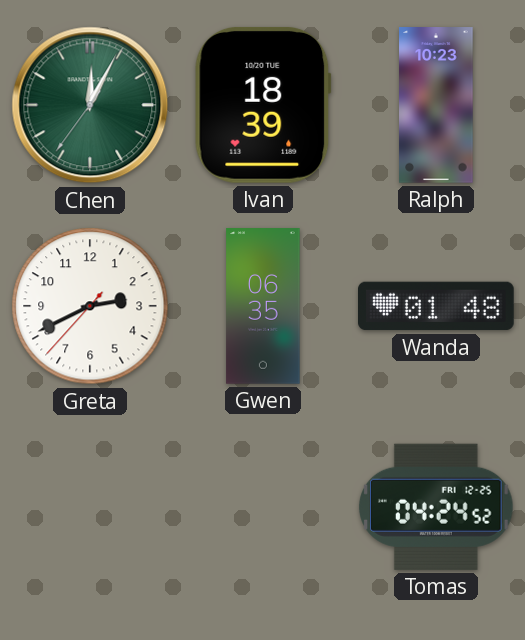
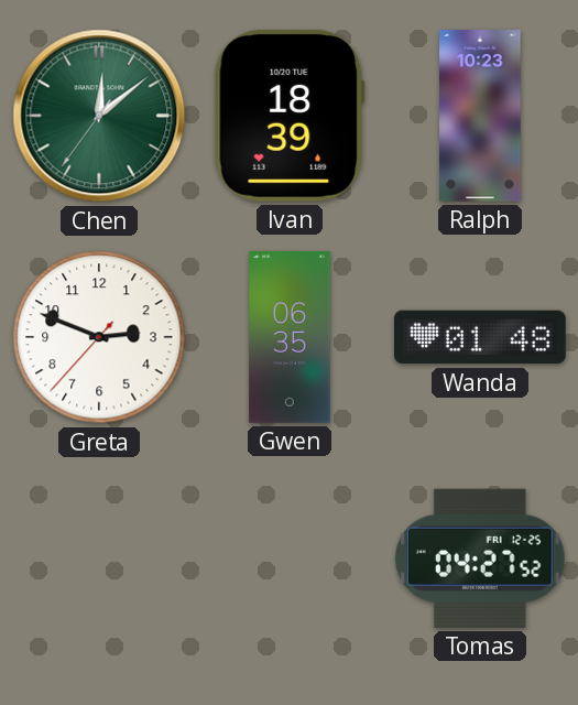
Chen: 12:04 -> 12:08
Greta: 2:40 -> 2:48
Tomas: 04:24 -> 04:27
